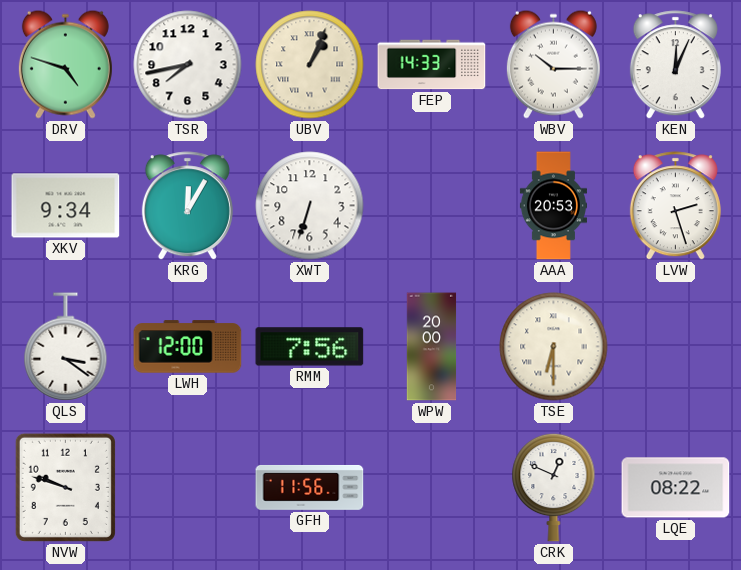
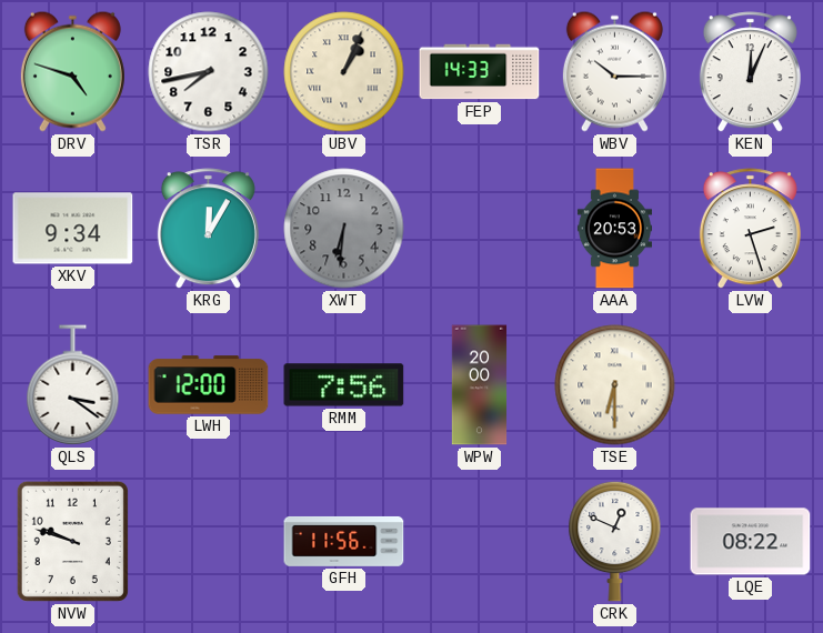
XWT: 6:33 -> 6:31
XWT dial: white -> grey
